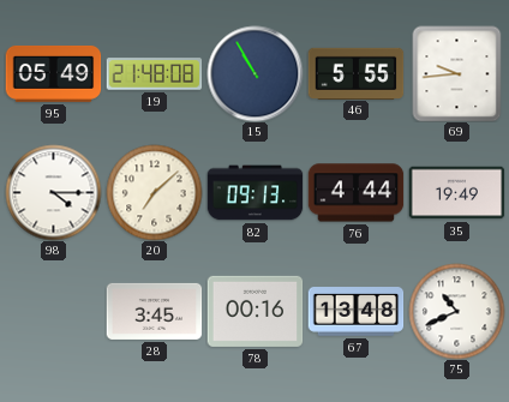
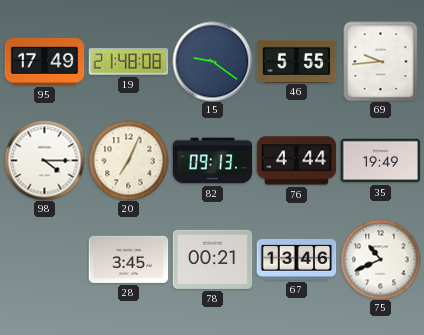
95: 05:49 -> 17:49
15: 10:55 -> 9:21
20: 7:08 -> 7:04
78: 00:16 -> 00:21
67: 13:48 -> 13:46
